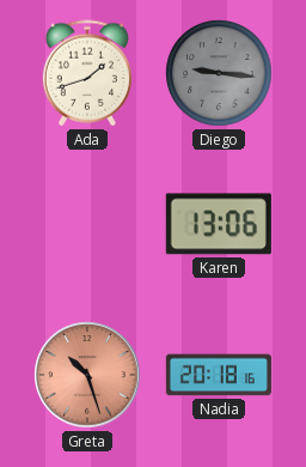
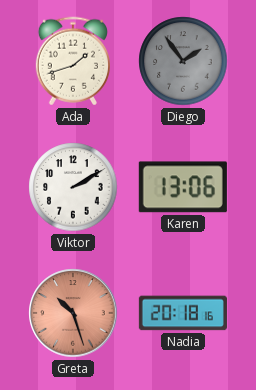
Diego: 9:16 -> 1:54
Viktor: none -> 2:10
